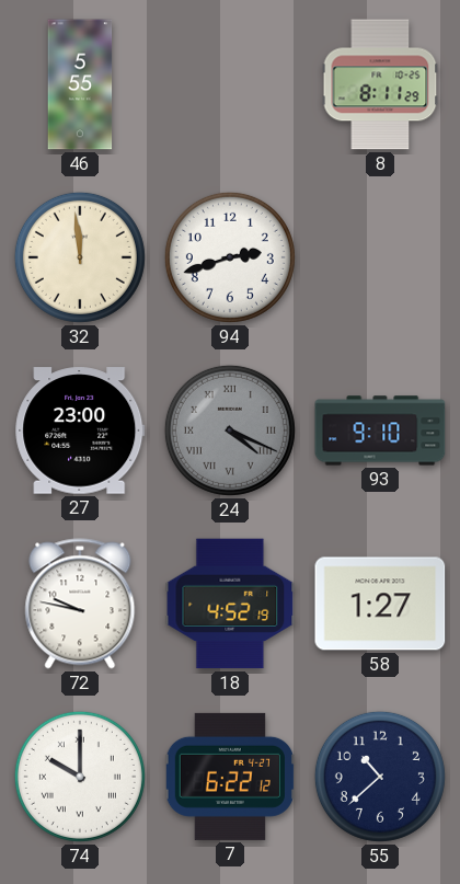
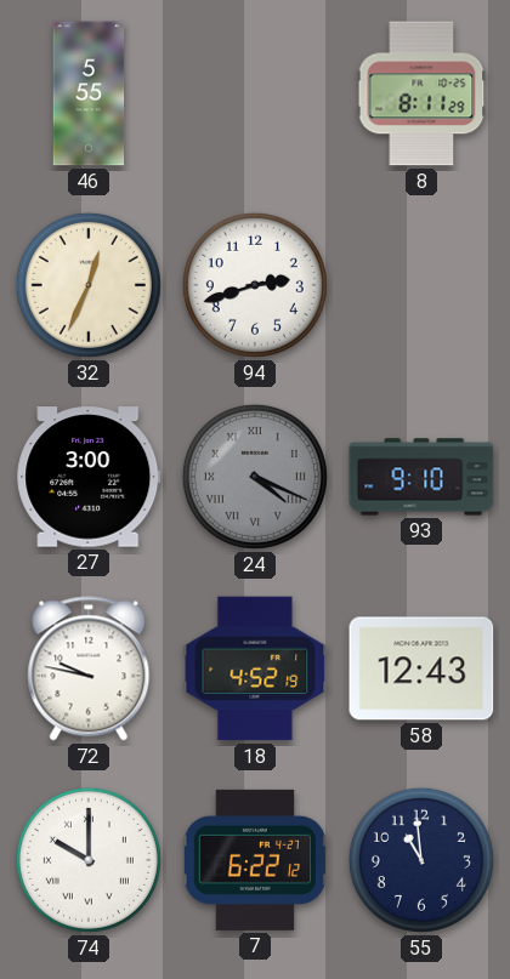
32: 11:59 -> 12:34
27: 23:00 -> 3:00
58: 1:27 -> 12:43
55: 10:38 -> 10:59
